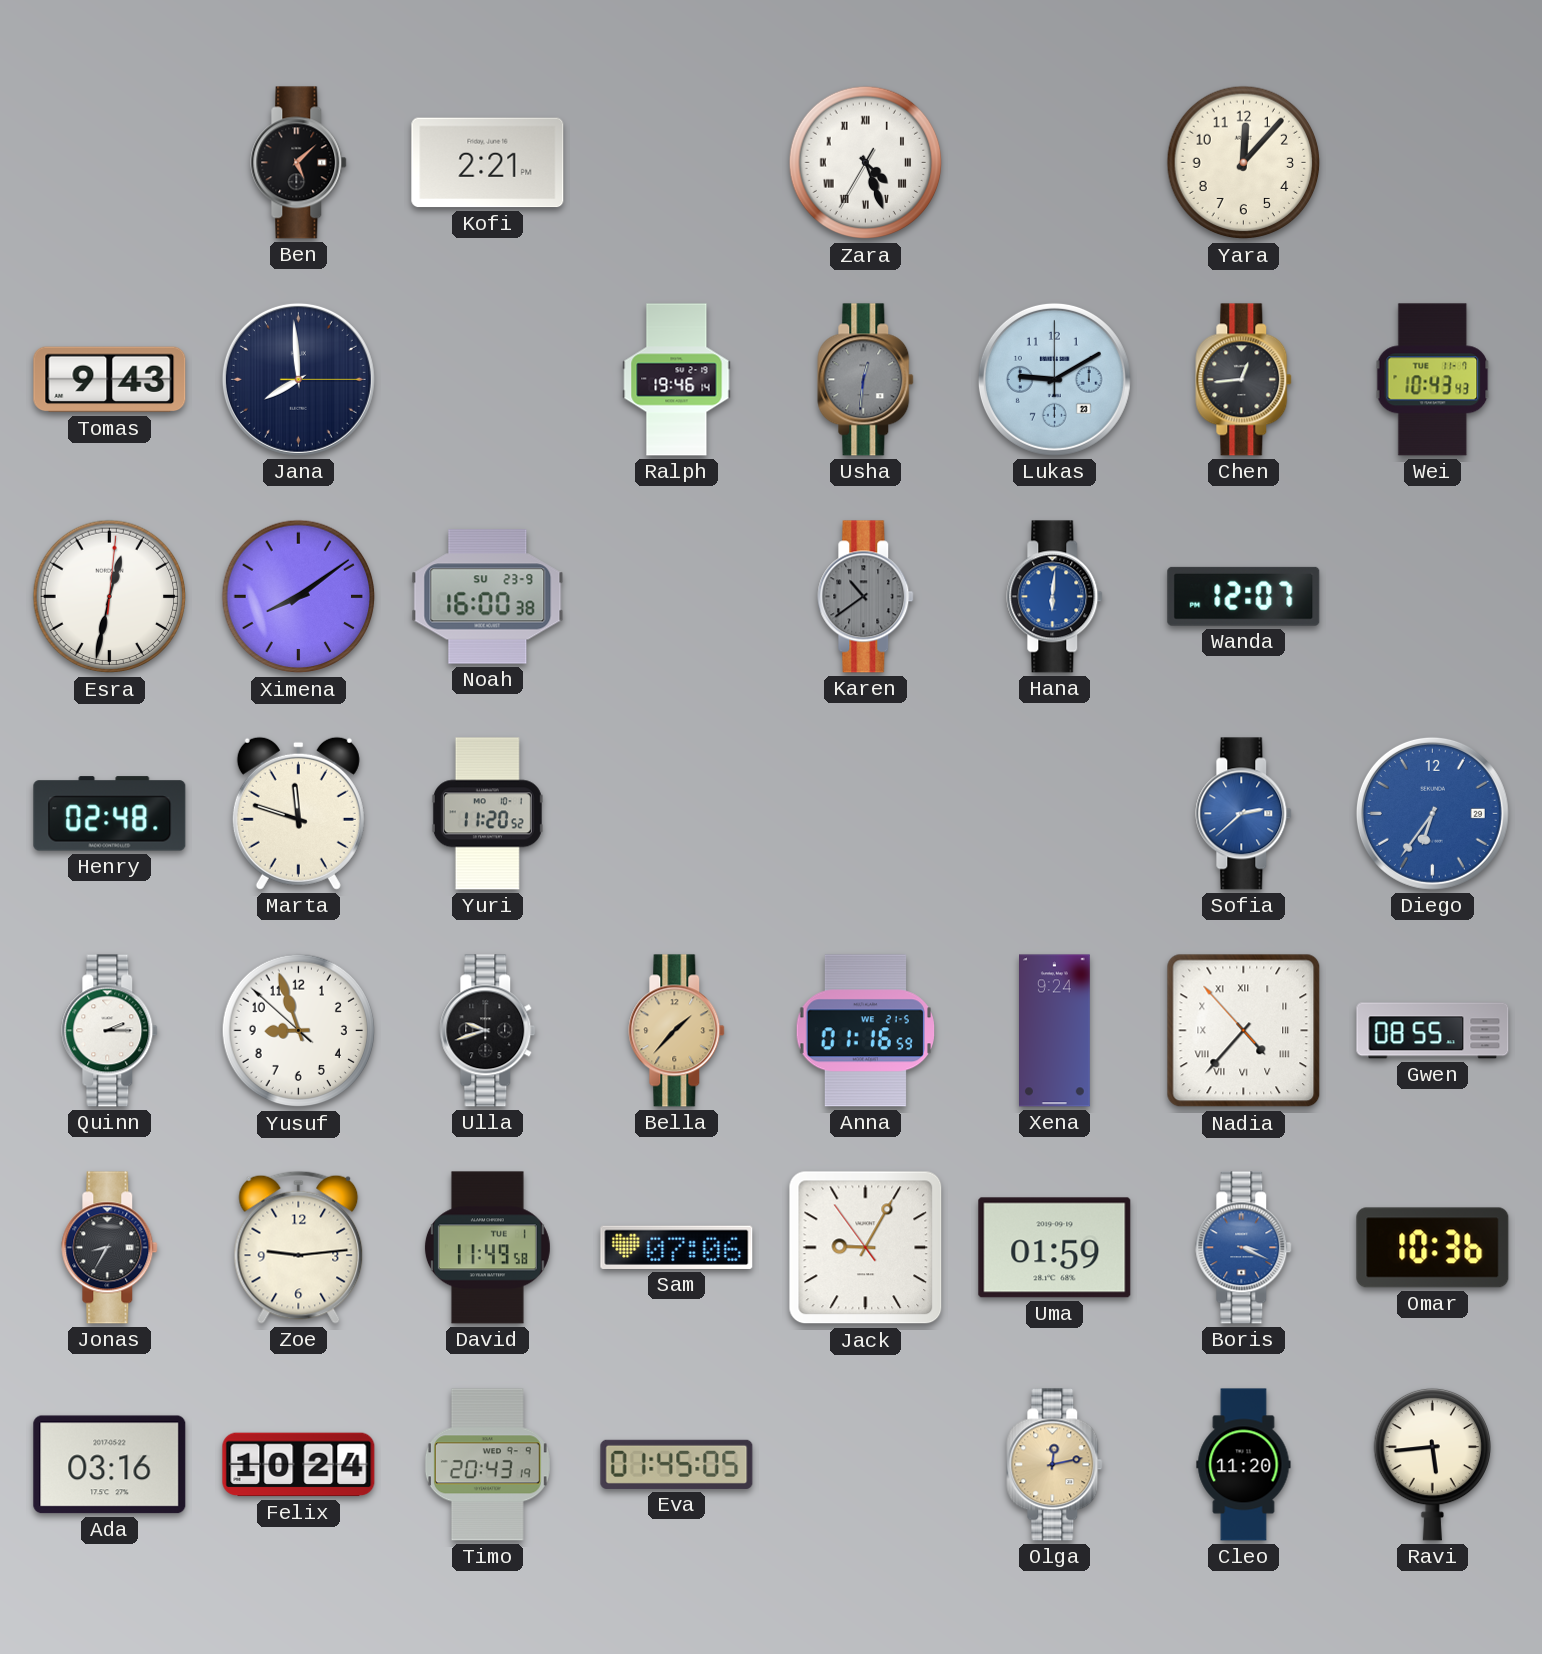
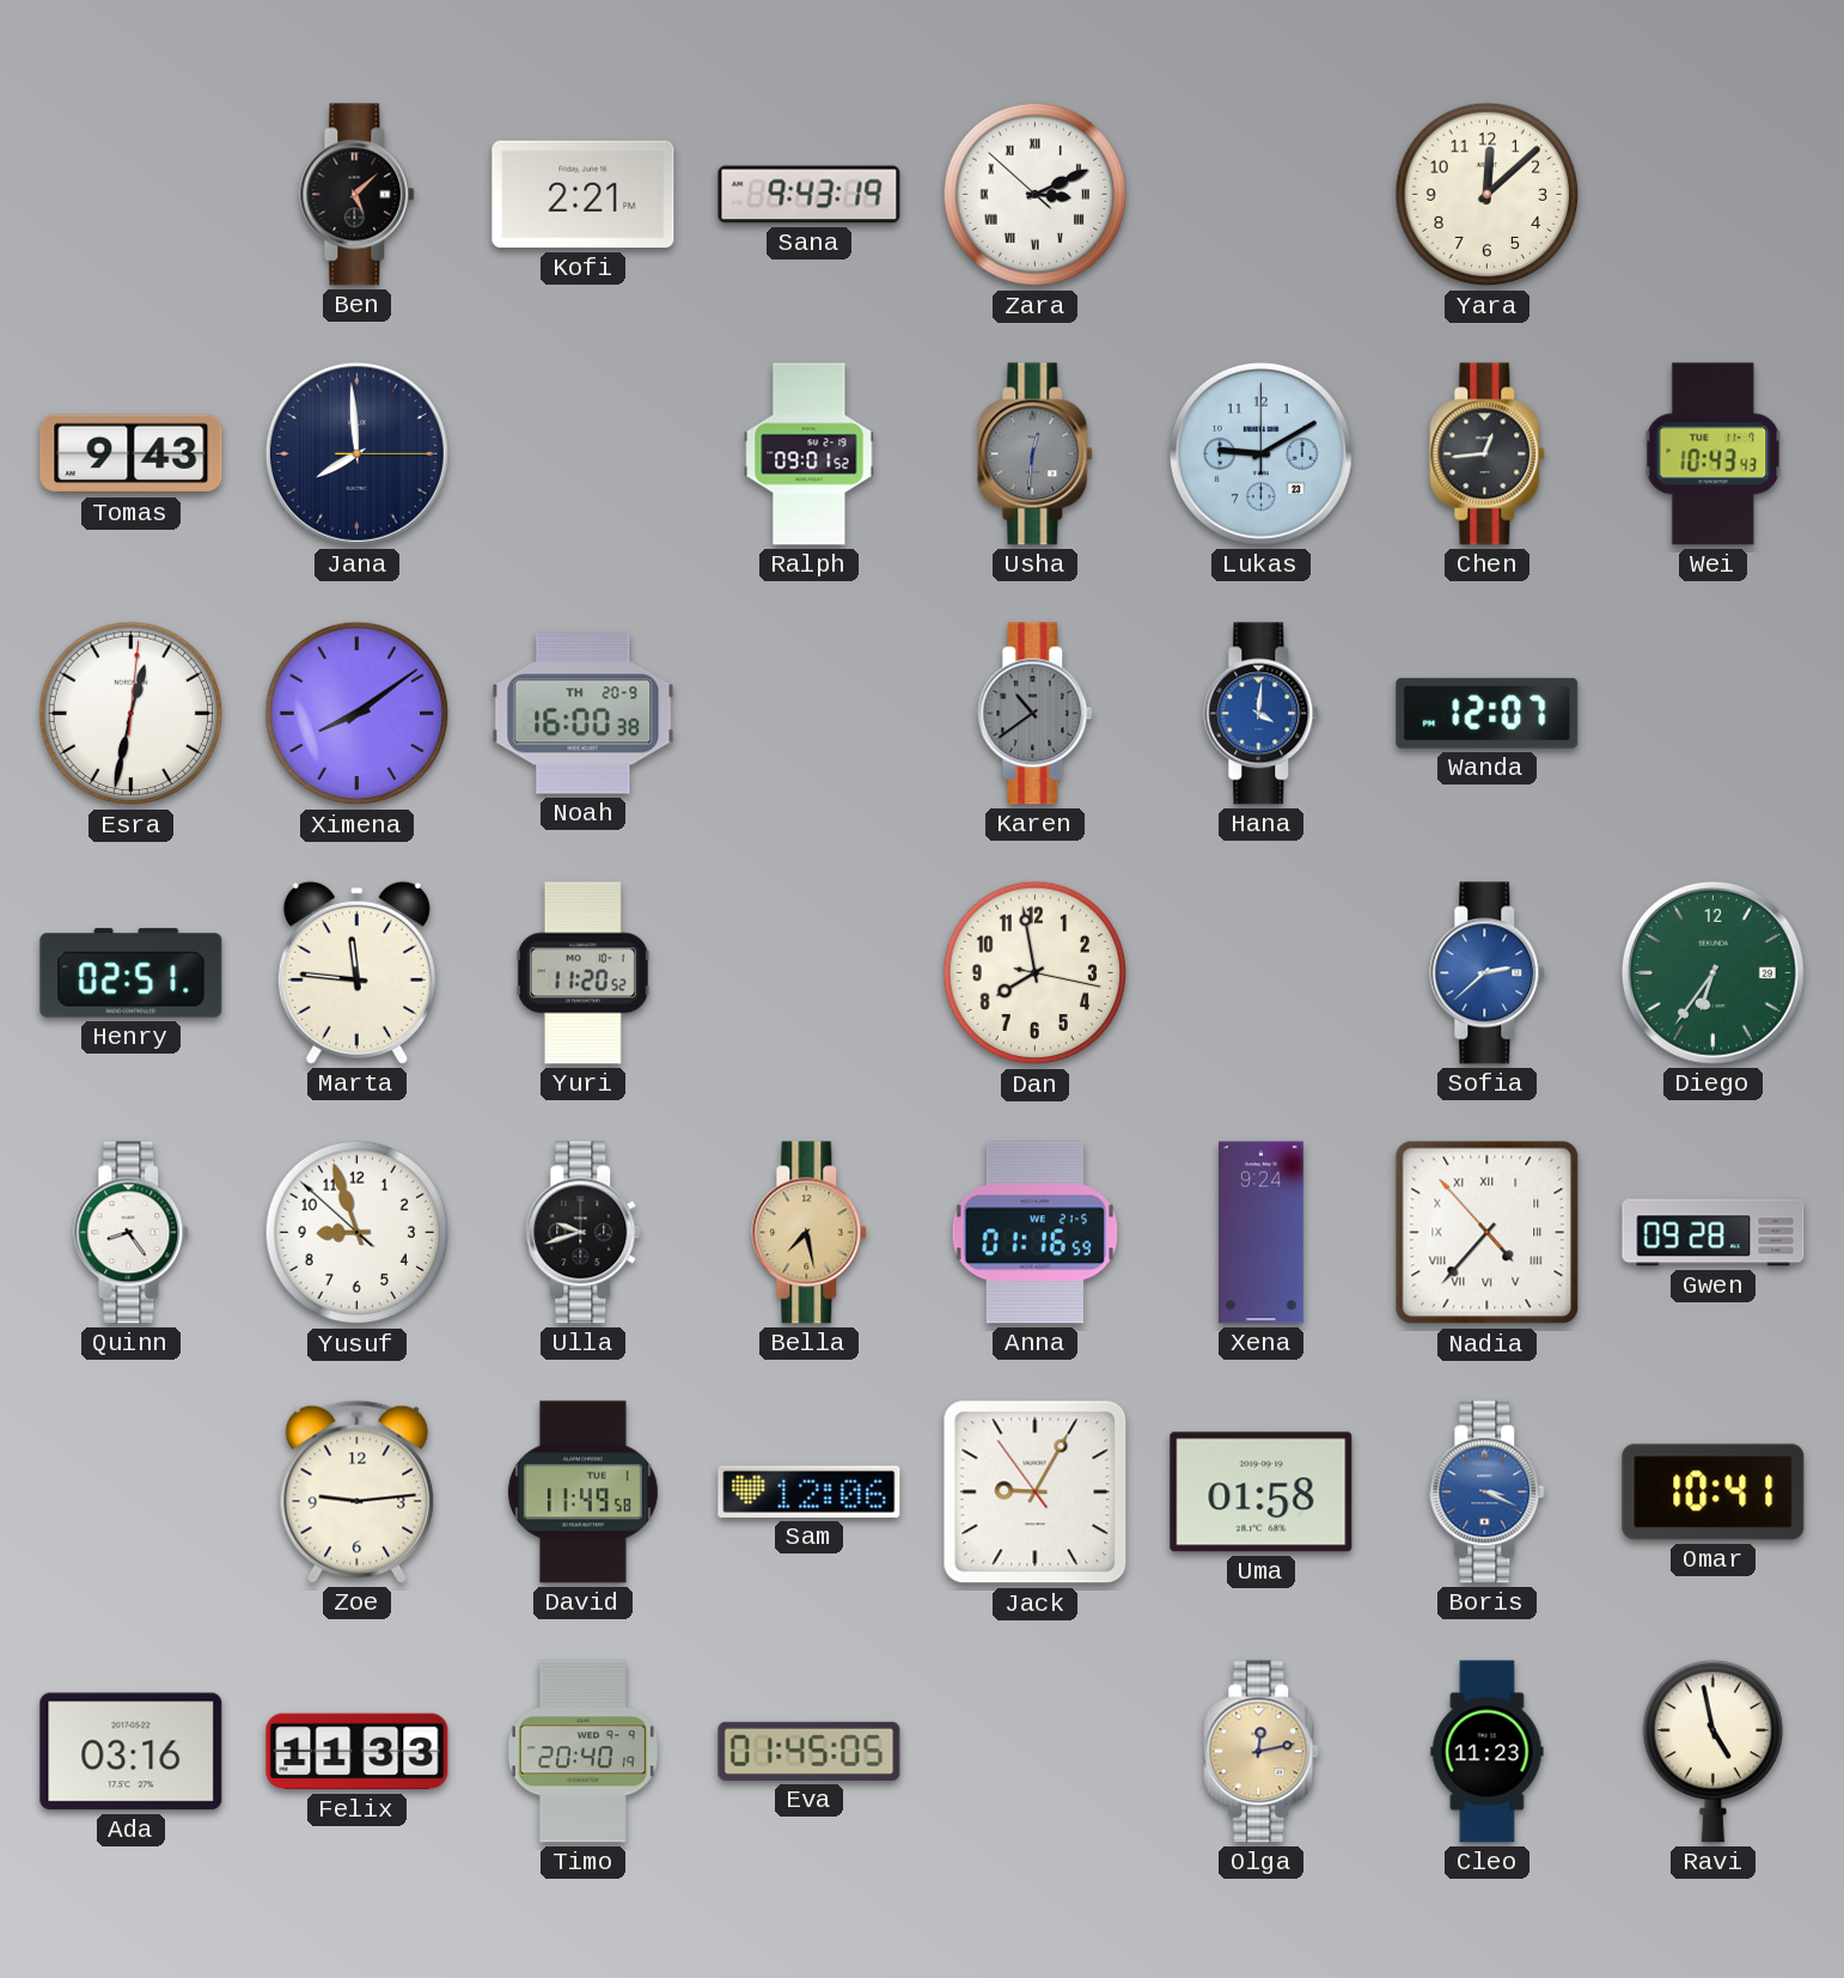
Sana: none -> 9:43
Zara: 4:26 -> 3:10
Yara: 12:07 -> 12:08
Ralph: 19:46 -> 09:01
Noah date: SU 23-9 -> TH 20-9
Hana: 6:01 -> 4:01
Henry: 02:48 -> 02:51
Marta: 11:48 -> 11:46
Dan: none -> 7:58
Diego dial: blue -> green
Quinn: 2:15 -> 8:24
Bella: 1:37 -> 7:28
Gwen: 08:55 -> 09:28
Jonas: 8:35 -> none
Sam: 07:06 -> 12:06
Uma: 01:59 -> 01:58
Omar: 10:36 -> 10:41
Felix: 10:24 -> 11:33
Timo: 20:43 -> 20:40
Cleo: 11:20 -> 11:23
Ravi: 5:44 -> 4:58
